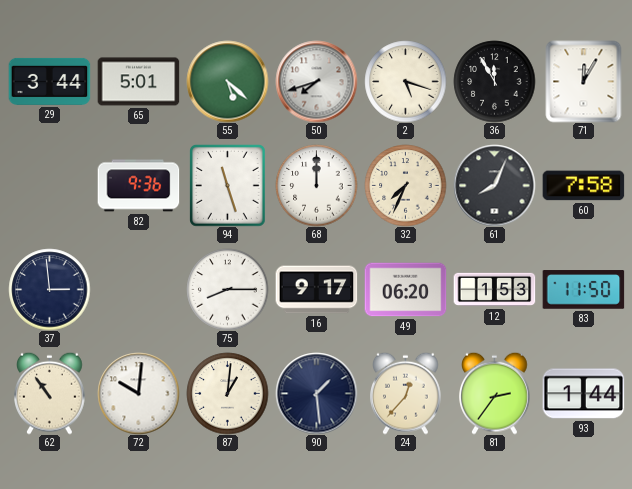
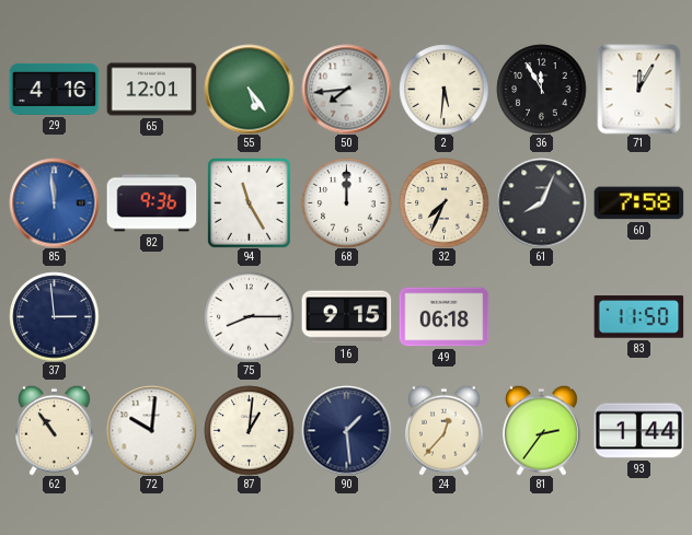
29: 3:44 -> 4:16
65: 5:01 -> 12:01
55: 5:22 -> 5:24
50: 7:42 -> 7:44
2: 5:18 -> 5:31
85: none -> 11:59
94: 11:27 -> 11:25
16: 9:17 -> 9:15
49: 06:20 -> 06:18
12: 1:53 -> none
